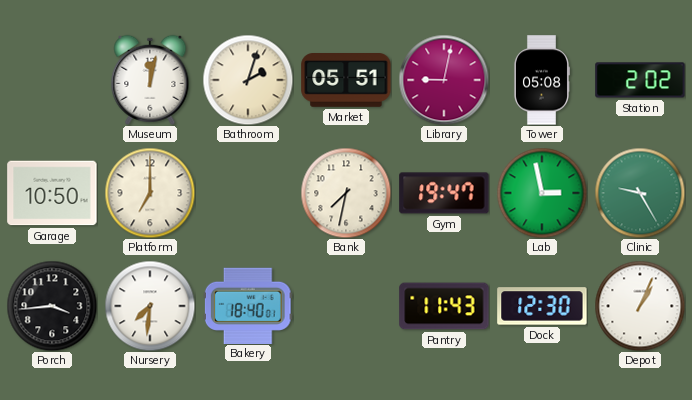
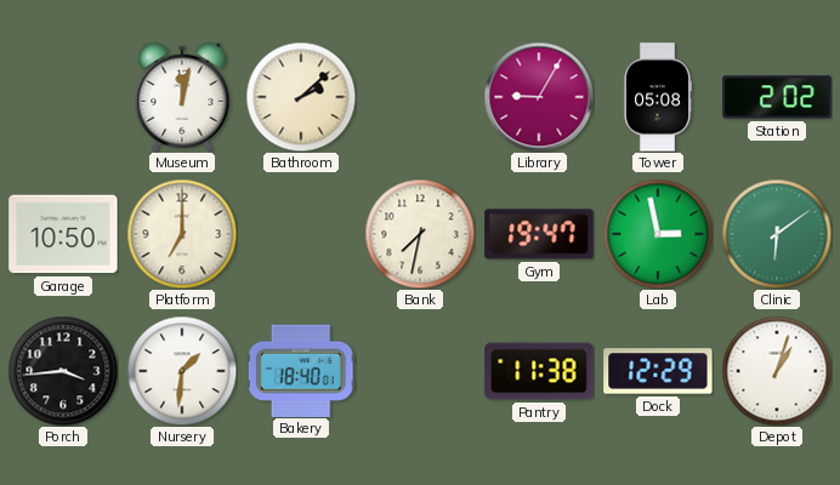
Bathroom: 2:03 -> 2:08
Market: 05:51 -> none
Library: 9:02 -> 9:05
Clinic: 9:25 -> 6:09
Nursery: 7:31 -> 1:31
Pantry: 11:43 -> 11:38
Dock: 12:30 -> 12:29
Depot: 1:04 -> 1:03
